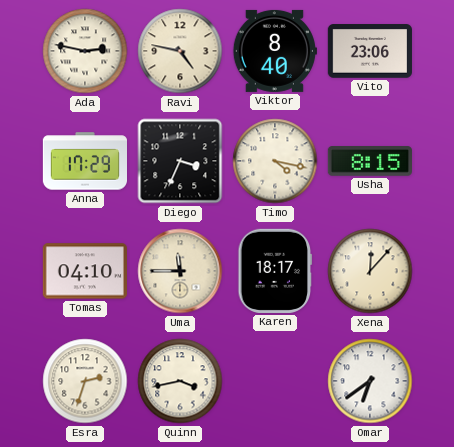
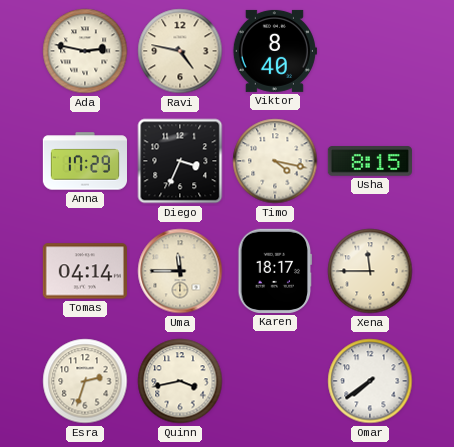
Vito: 23:06 -> none
Tomas: 04:10 -> 04:14
Xena: 12:07 -> 11:45
Omar: 6:39 -> 7:39
